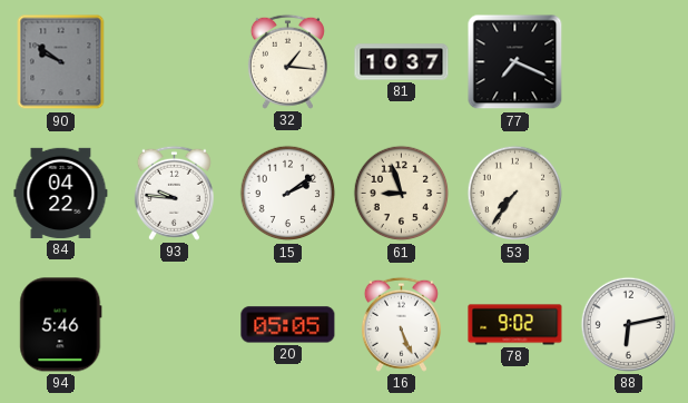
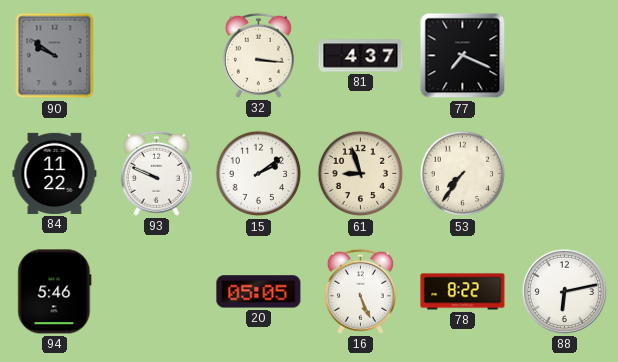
32: 1:16 -> 3:16
81: 10:37 -> 4:37
84: 04:22 -> 11:22
93: 9:46 -> 9:49
78: 9:02 -> 8:22
